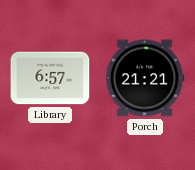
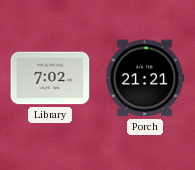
Library: 6:57 -> 7:02
